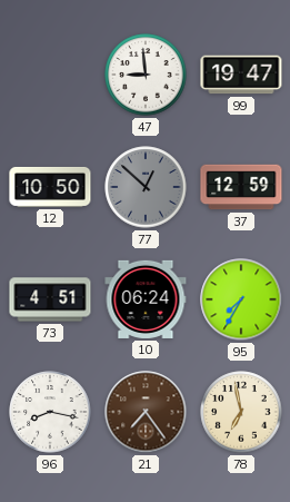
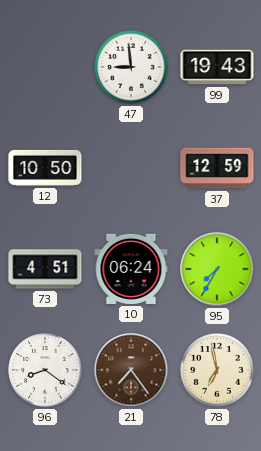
99: 19:47 -> 19:43
77: 12:52 -> none
96: 8:17 -> 8:21
